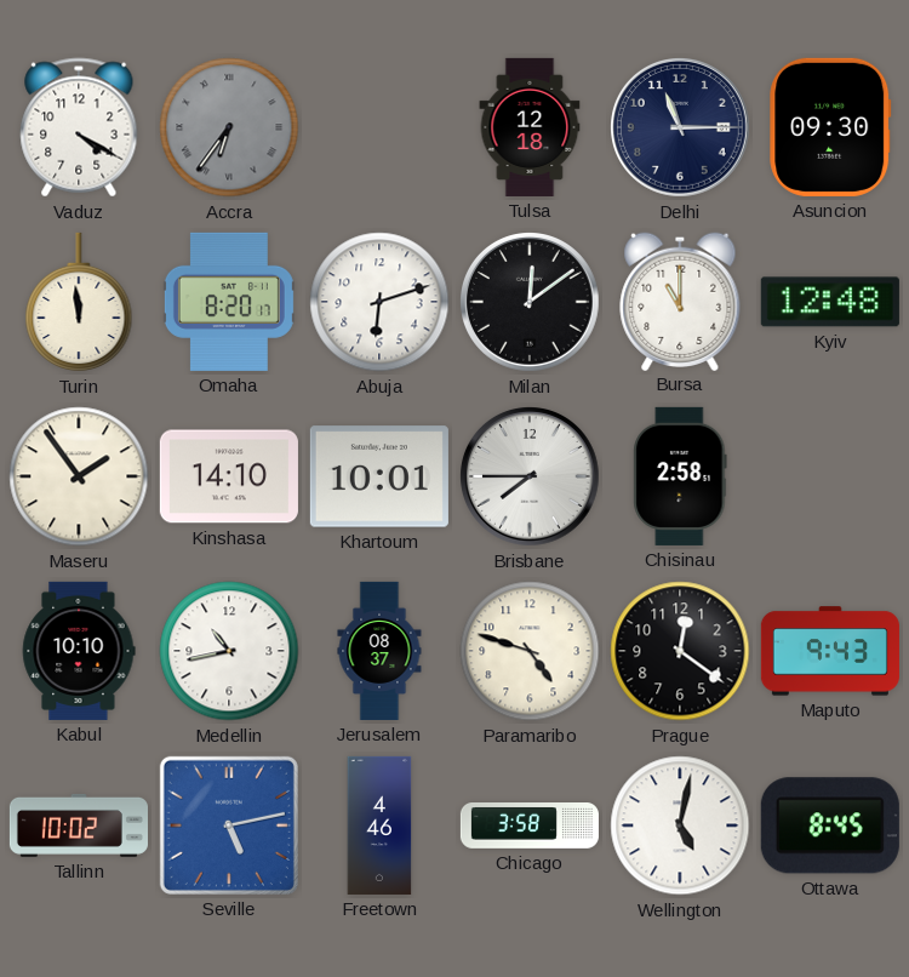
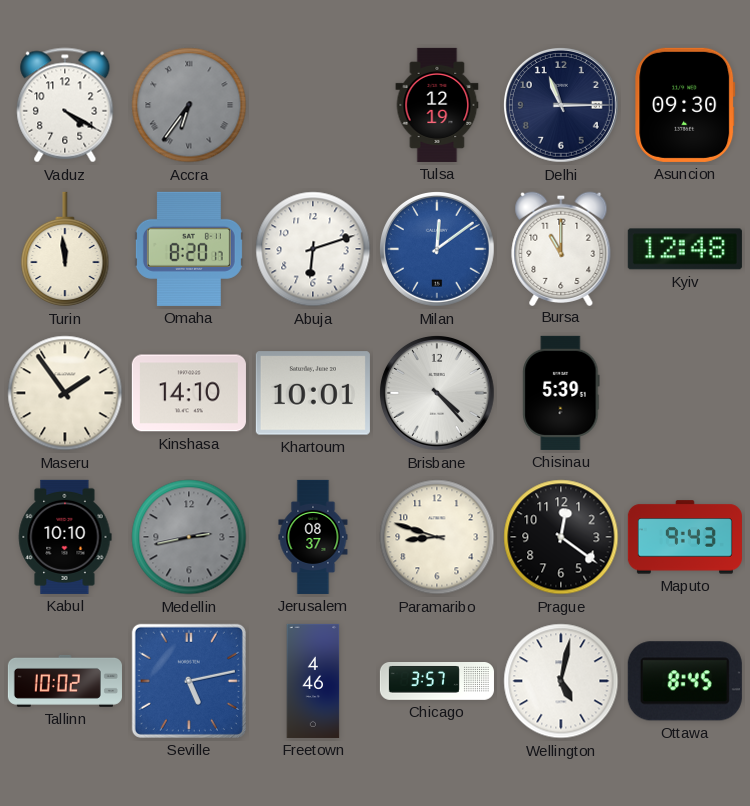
Tulsa: 12:18 -> 12:19
Milan dial: black -> blue
Brisbane: 7:45 -> 4:23
Chisinau: 2:58 -> 5:39
Medellin: 10:43 -> 2:43
Medellin dial: white -> grey
Paramaribo: 4:48 -> 8:48
Chicago: 3:58 -> 3:57
